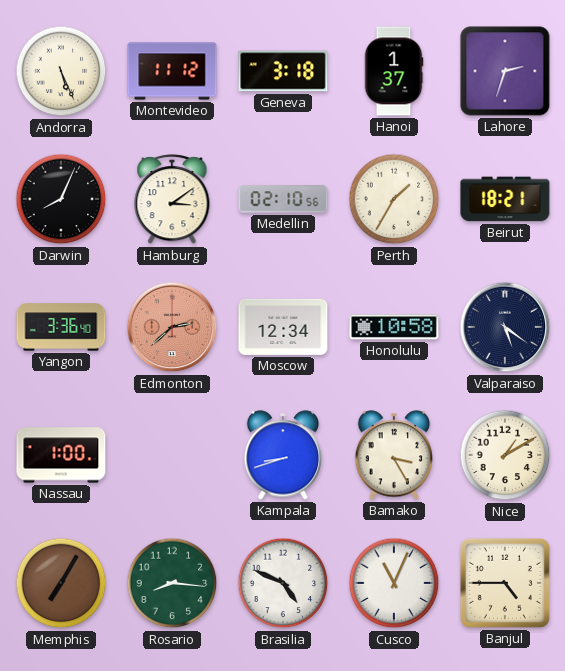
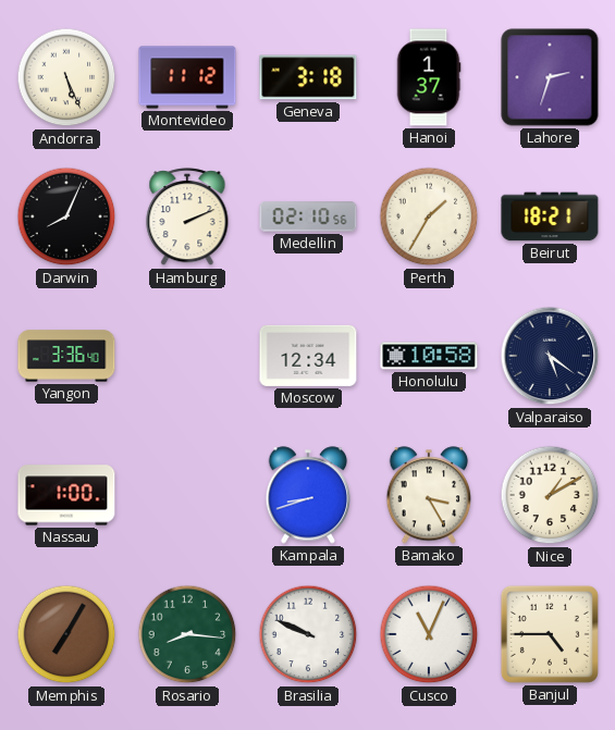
Hamburg: 3:09 -> 2:11
Edmonton: 2:38 -> none
Brasilia: 4:49 -> 9:49
